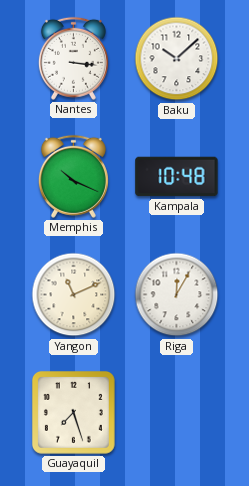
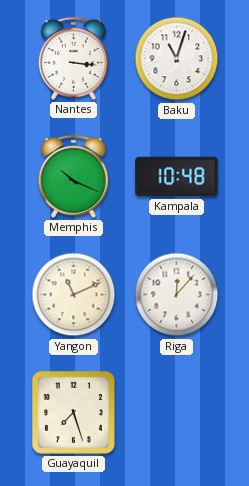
Baku: 10:08 -> 11:03
Riga: 12:05 -> 12:07
